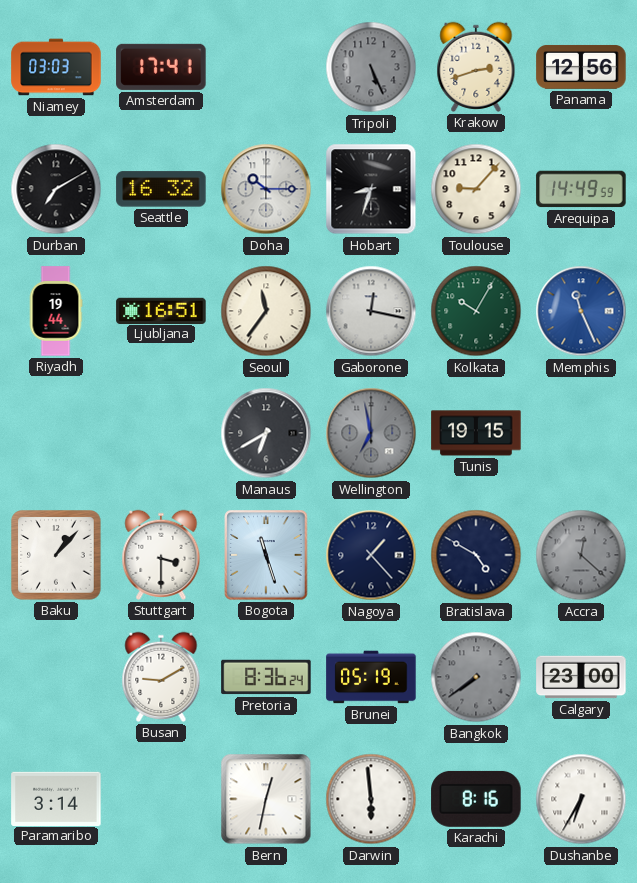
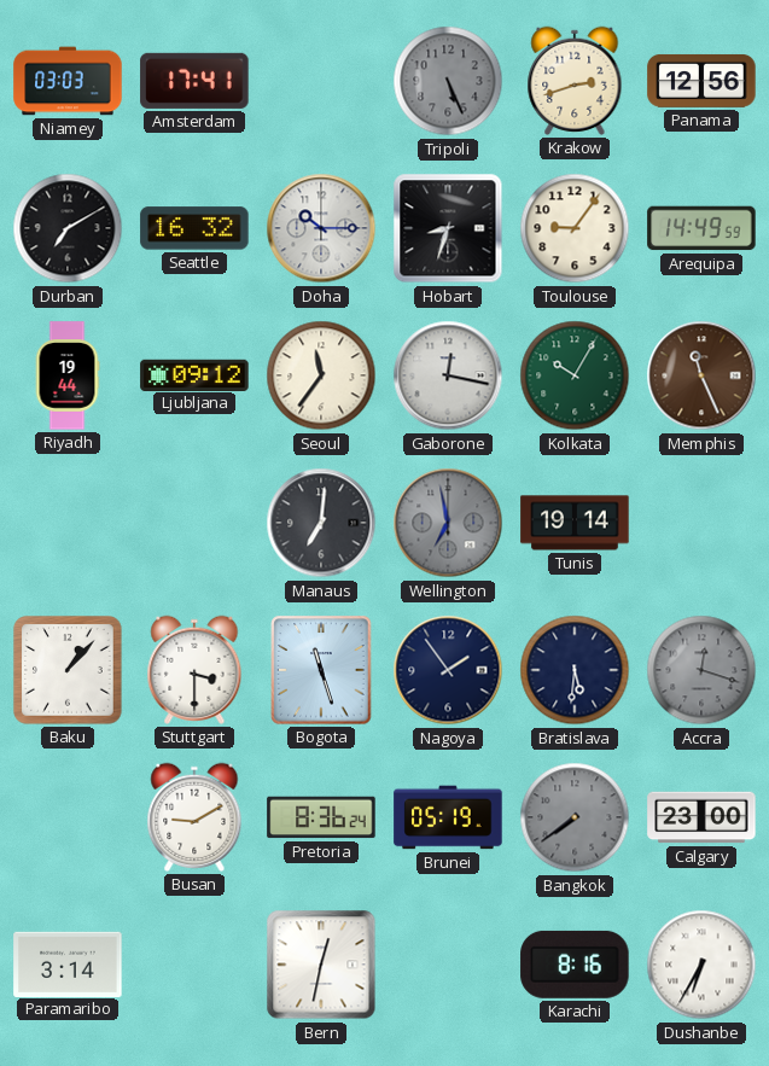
Toulouse: 9:07 -> 9:06
Ljubljana: 16:51 -> 09:12
Memphis dial: blue -> brown
Manaus: 6:40 -> 7:01
Tunis: 19:15 -> 19:14
Nagoya: 1:23 -> 1:54
Bratislava: 4:50 -> 5:31
Accra: 12:22 -> 12:18
Darwin: 5:59 -> none
